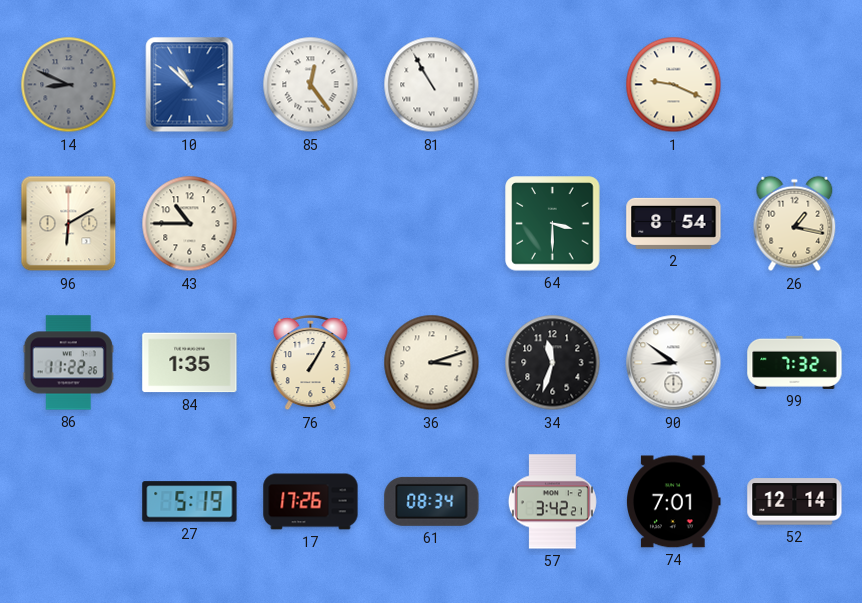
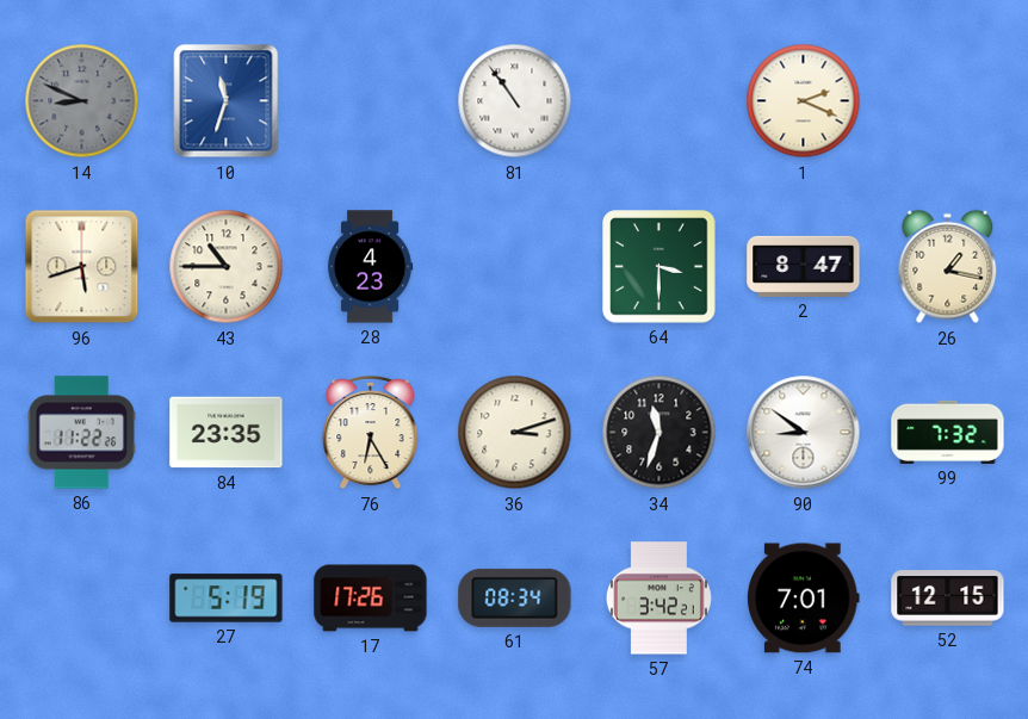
10: 10:52 -> 11:33
85: 12:24 -> none
81: 10:55 -> 10:54
1: 9:19 -> 2:19
96: 6:10 -> 5:42
28: none -> 4:23
2: 8:54 -> 8:47
84: 1:35 -> 23:35
76: 1:05 -> 6:25
52: 12:14 -> 12:15
